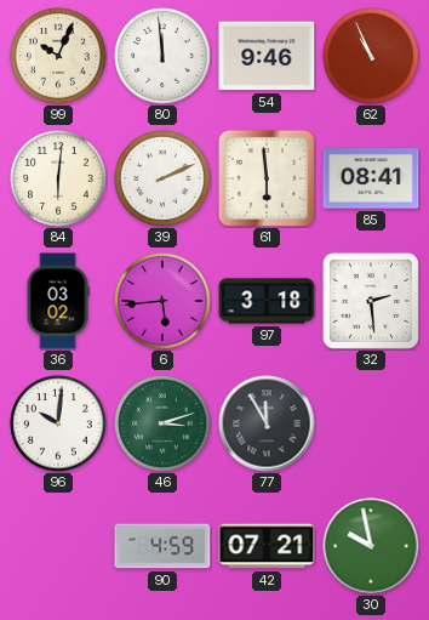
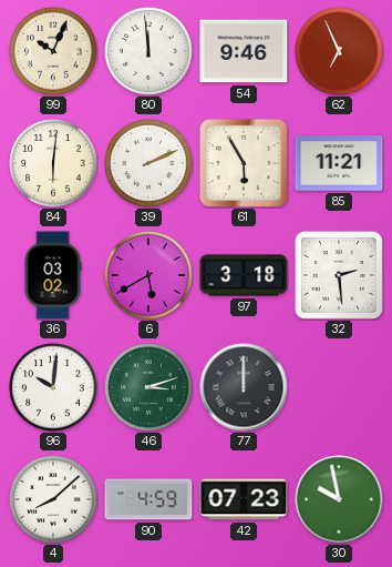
62: 10:56 -> 6:56
61: 5:59 -> 5:55
85: 08:41 -> 11:21
6: 5:44 -> 5:40
77: 11:55 -> 12:00
4: none -> 8:08
42: 07:21 -> 07:23
